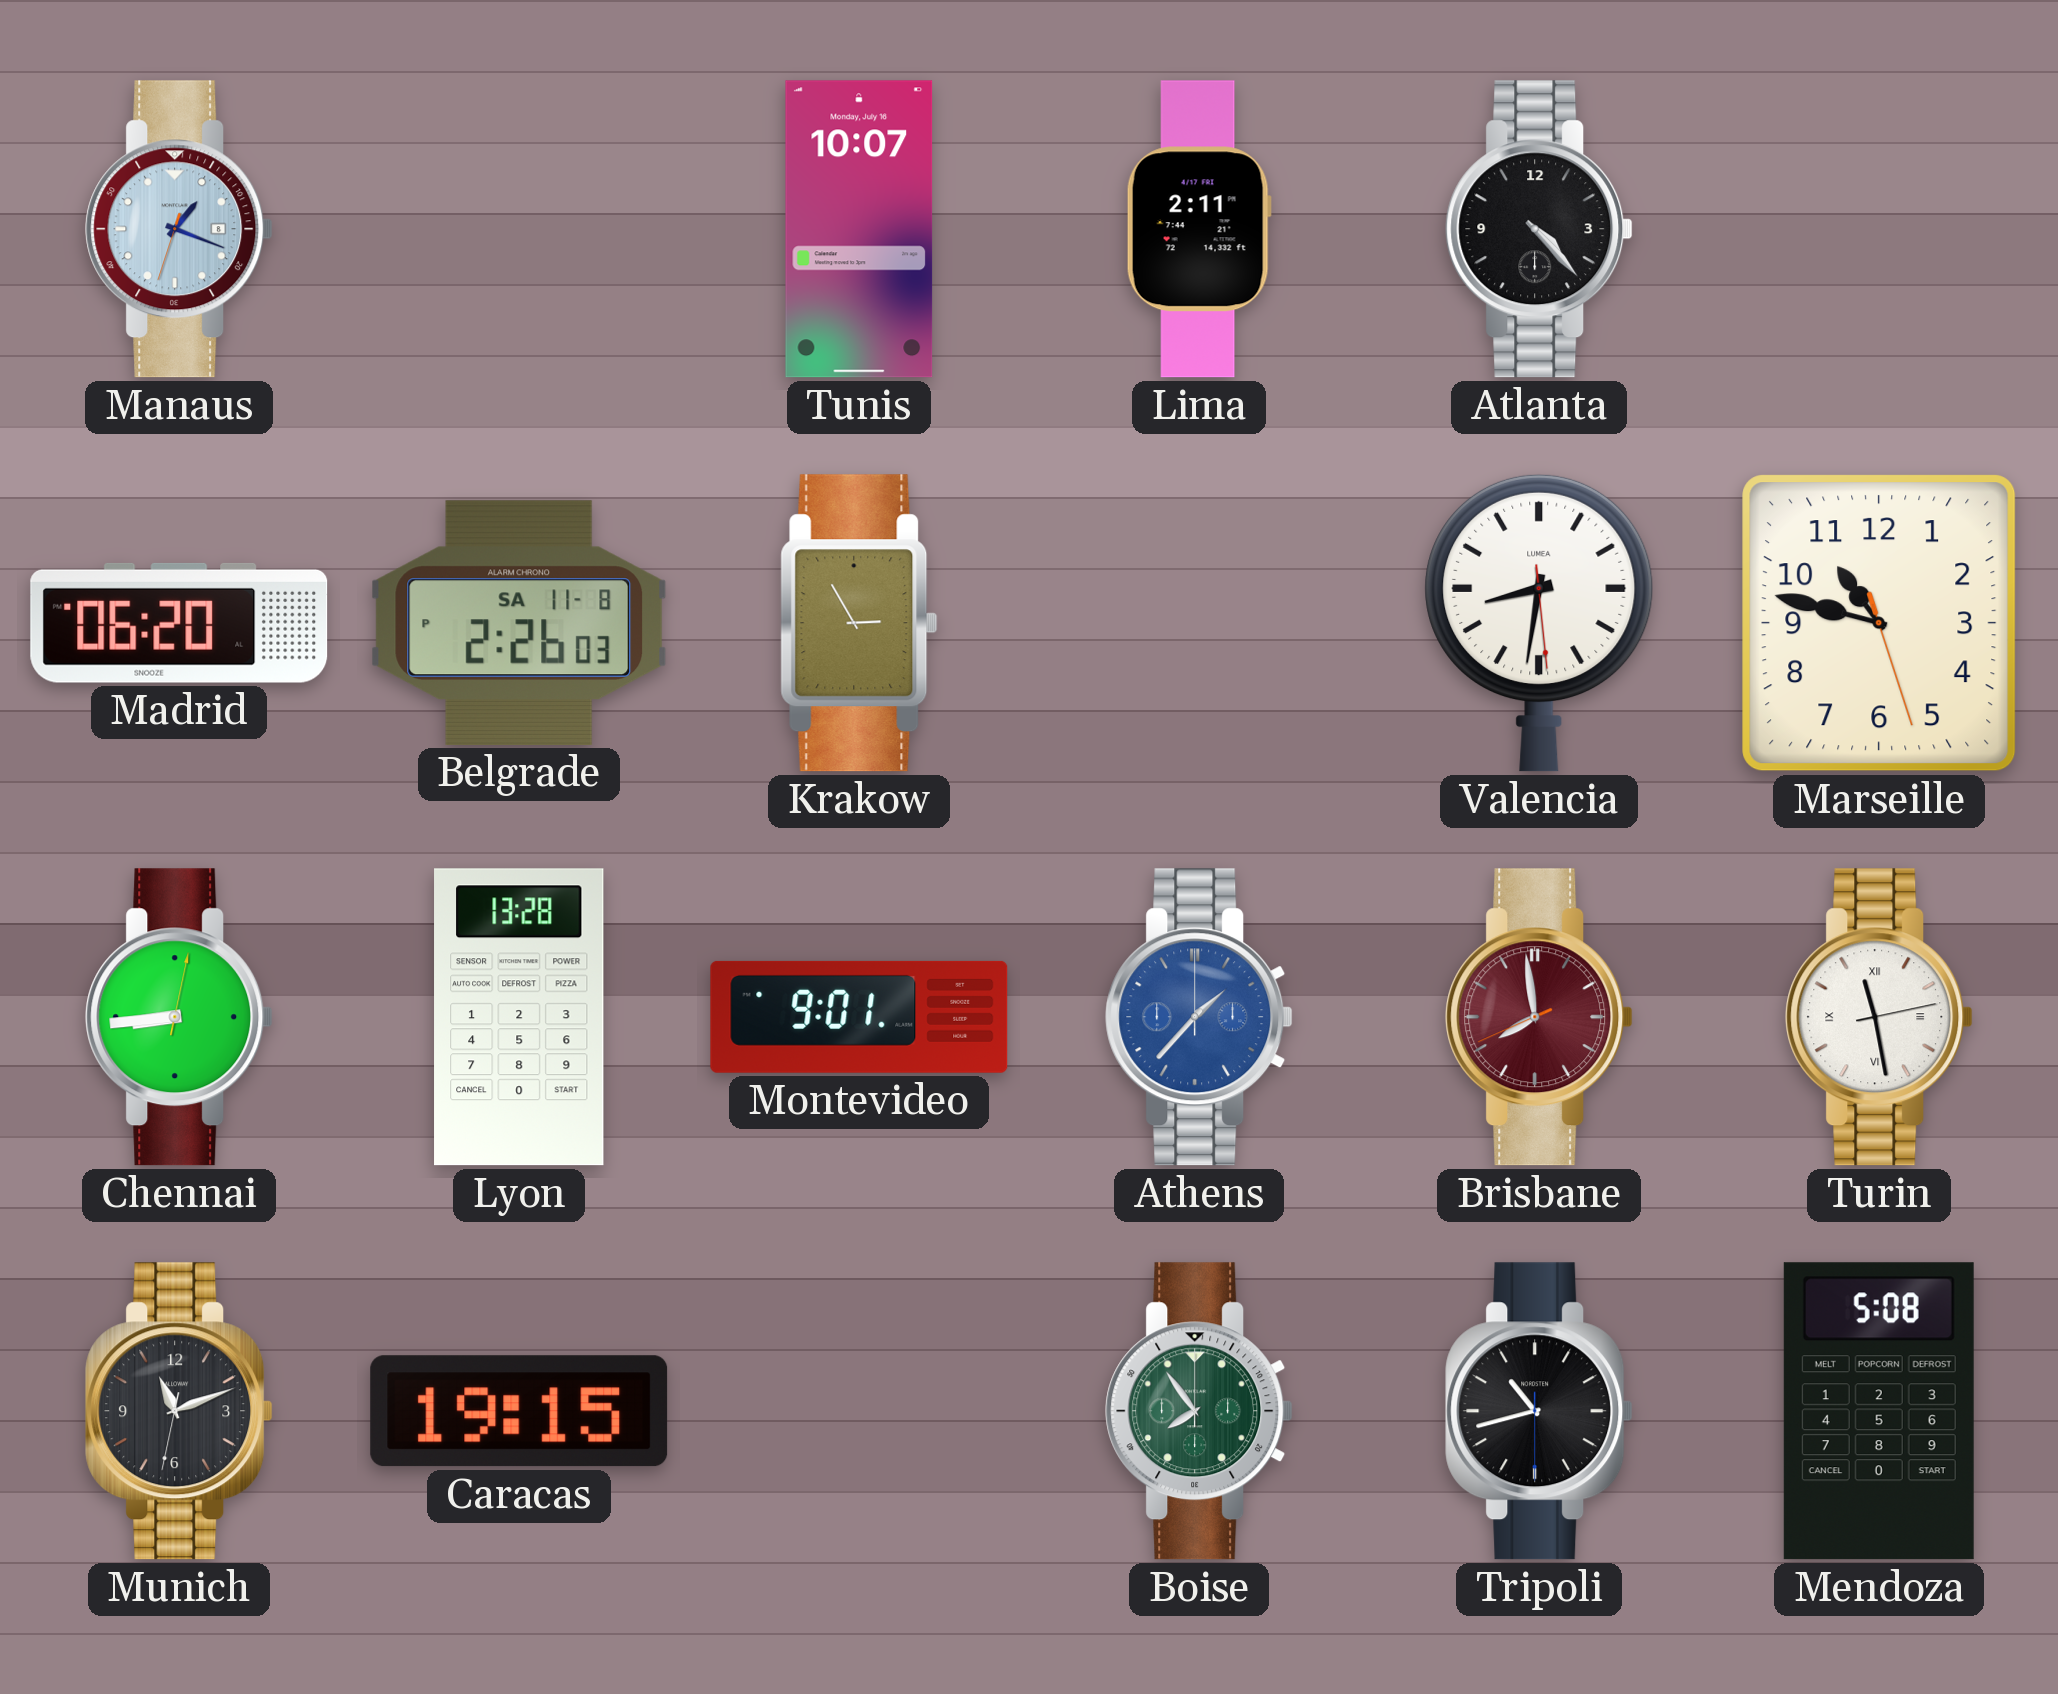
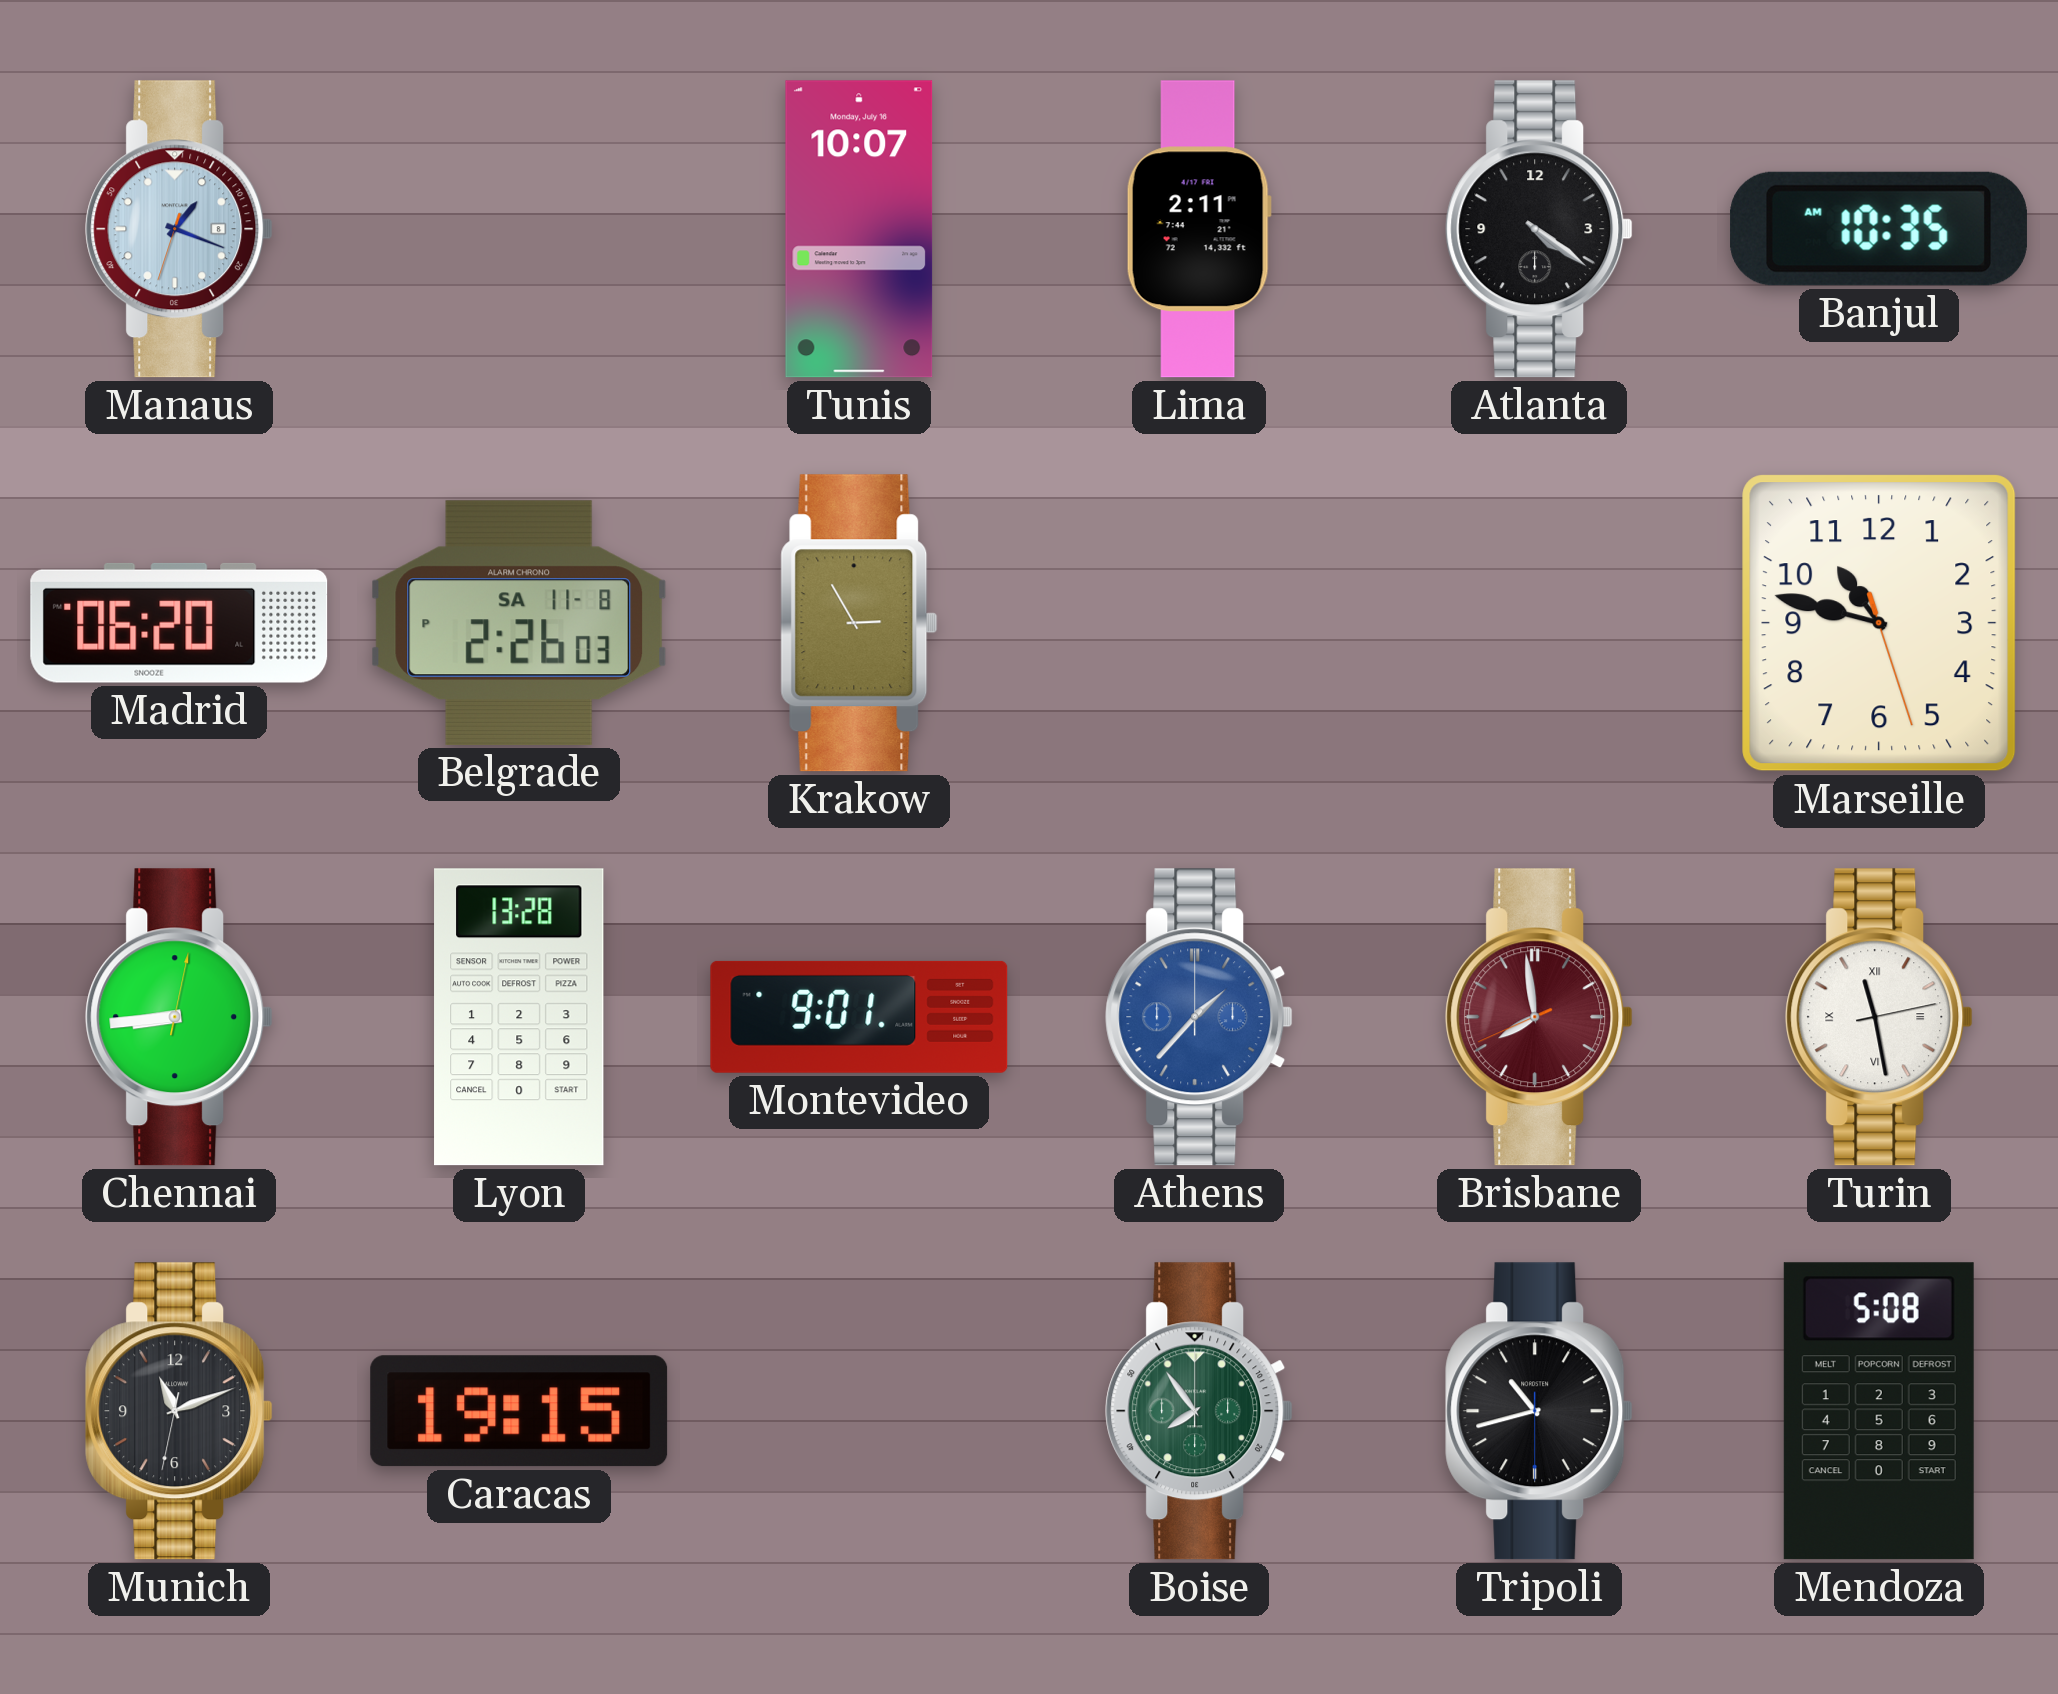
Atlanta: 4:23 -> 4:21
Banjul: none -> 10:35
Valencia: 8:31 -> none
